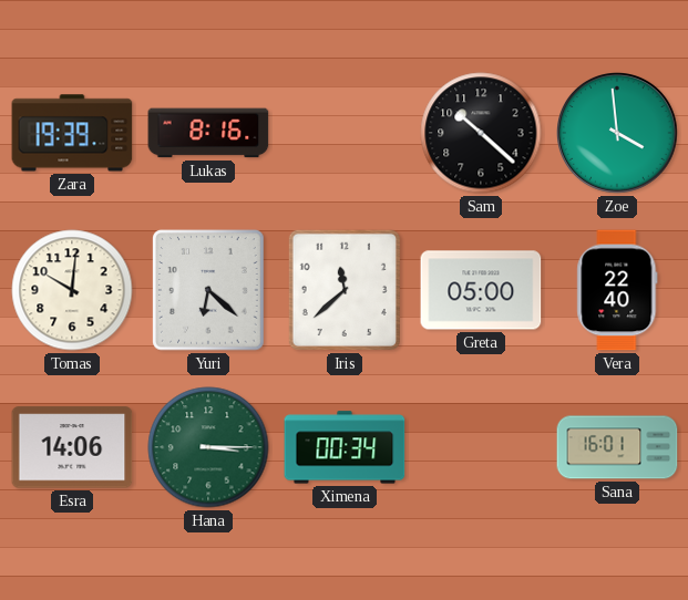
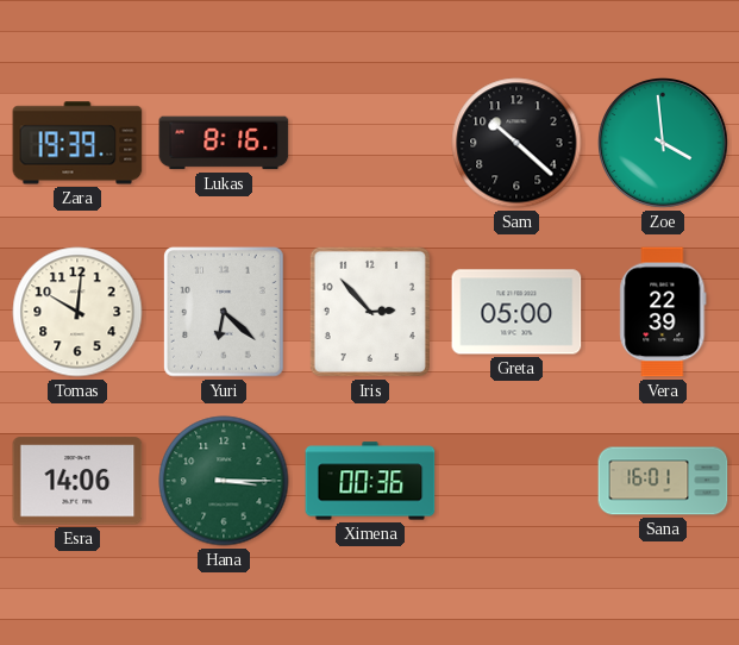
Iris: 11:38 -> 2:53
Vera: 22:40 -> 22:39
Ximena: 00:34 -> 00:36
